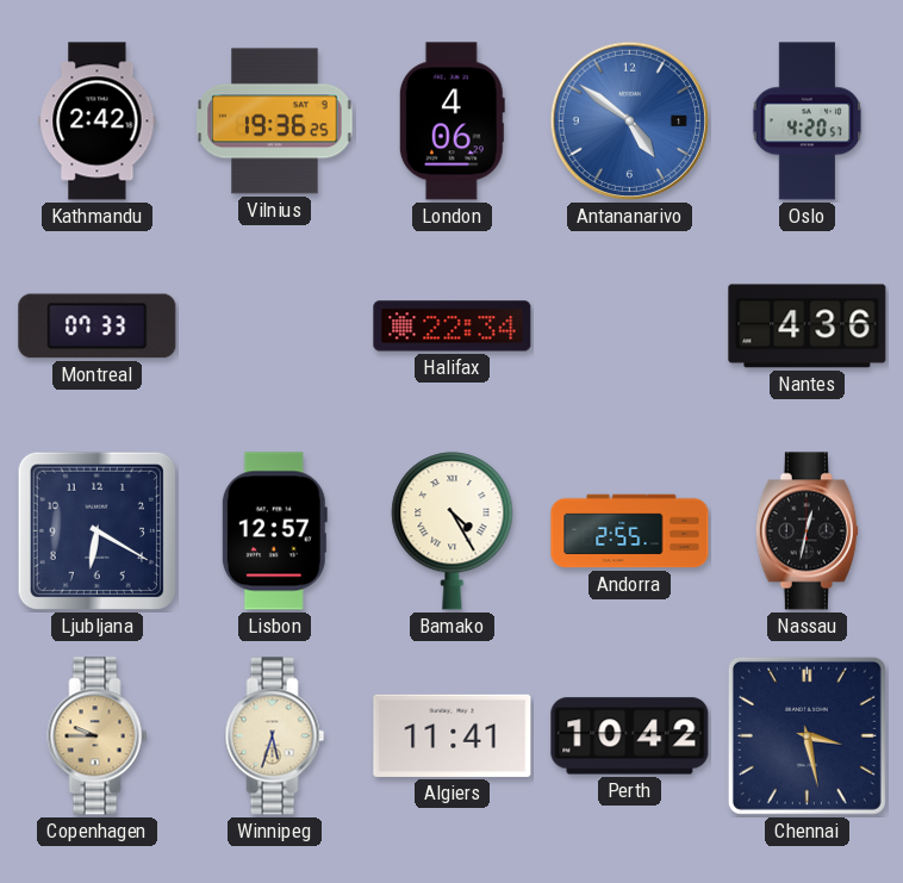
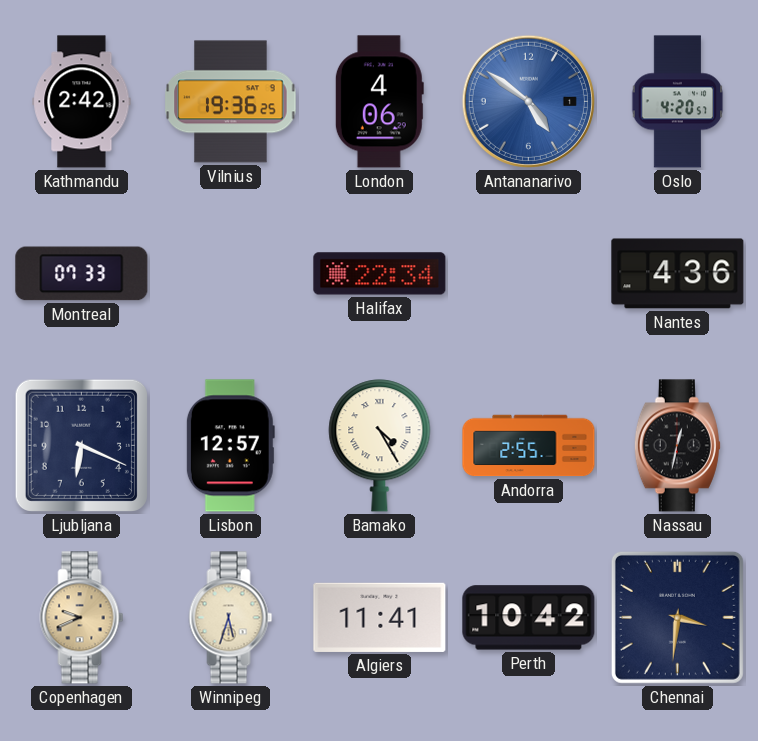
Ljubljana: 6:20 -> 6:19
Copenhagen: 9:45 -> 9:41
Chennai: 3:28 -> 3:31
